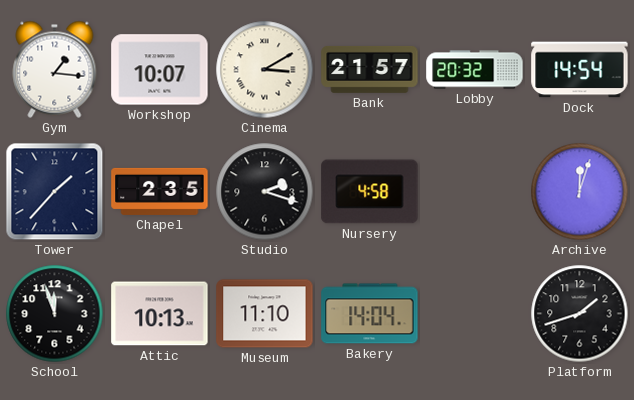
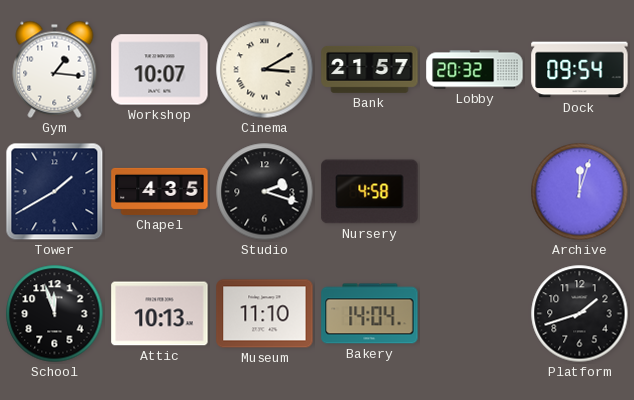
Dock: 14:54 -> 09:54
Tower: 1:37 -> 1:40
Chapel: 2:35 -> 4:35
